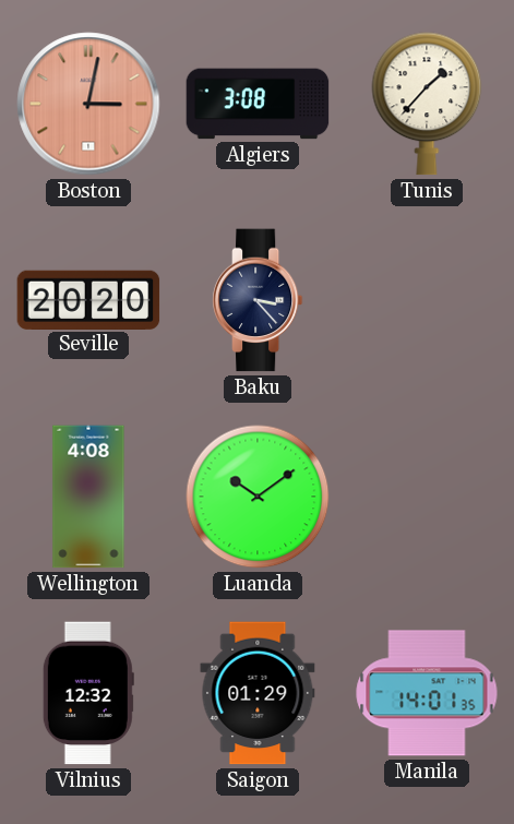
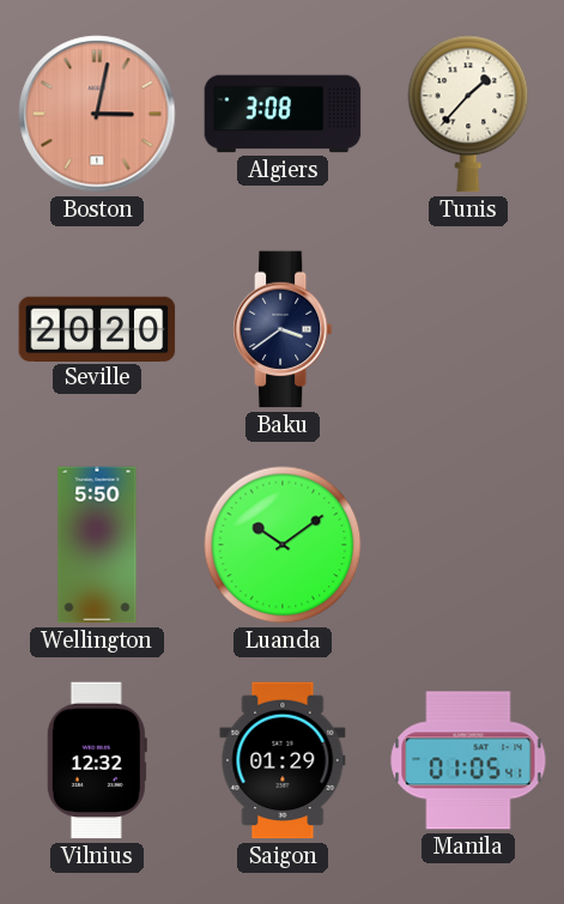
Baku: 3:23 -> 3:39
Wellington: 4:08 -> 5:50
Manila: 14:01 -> 01:05
